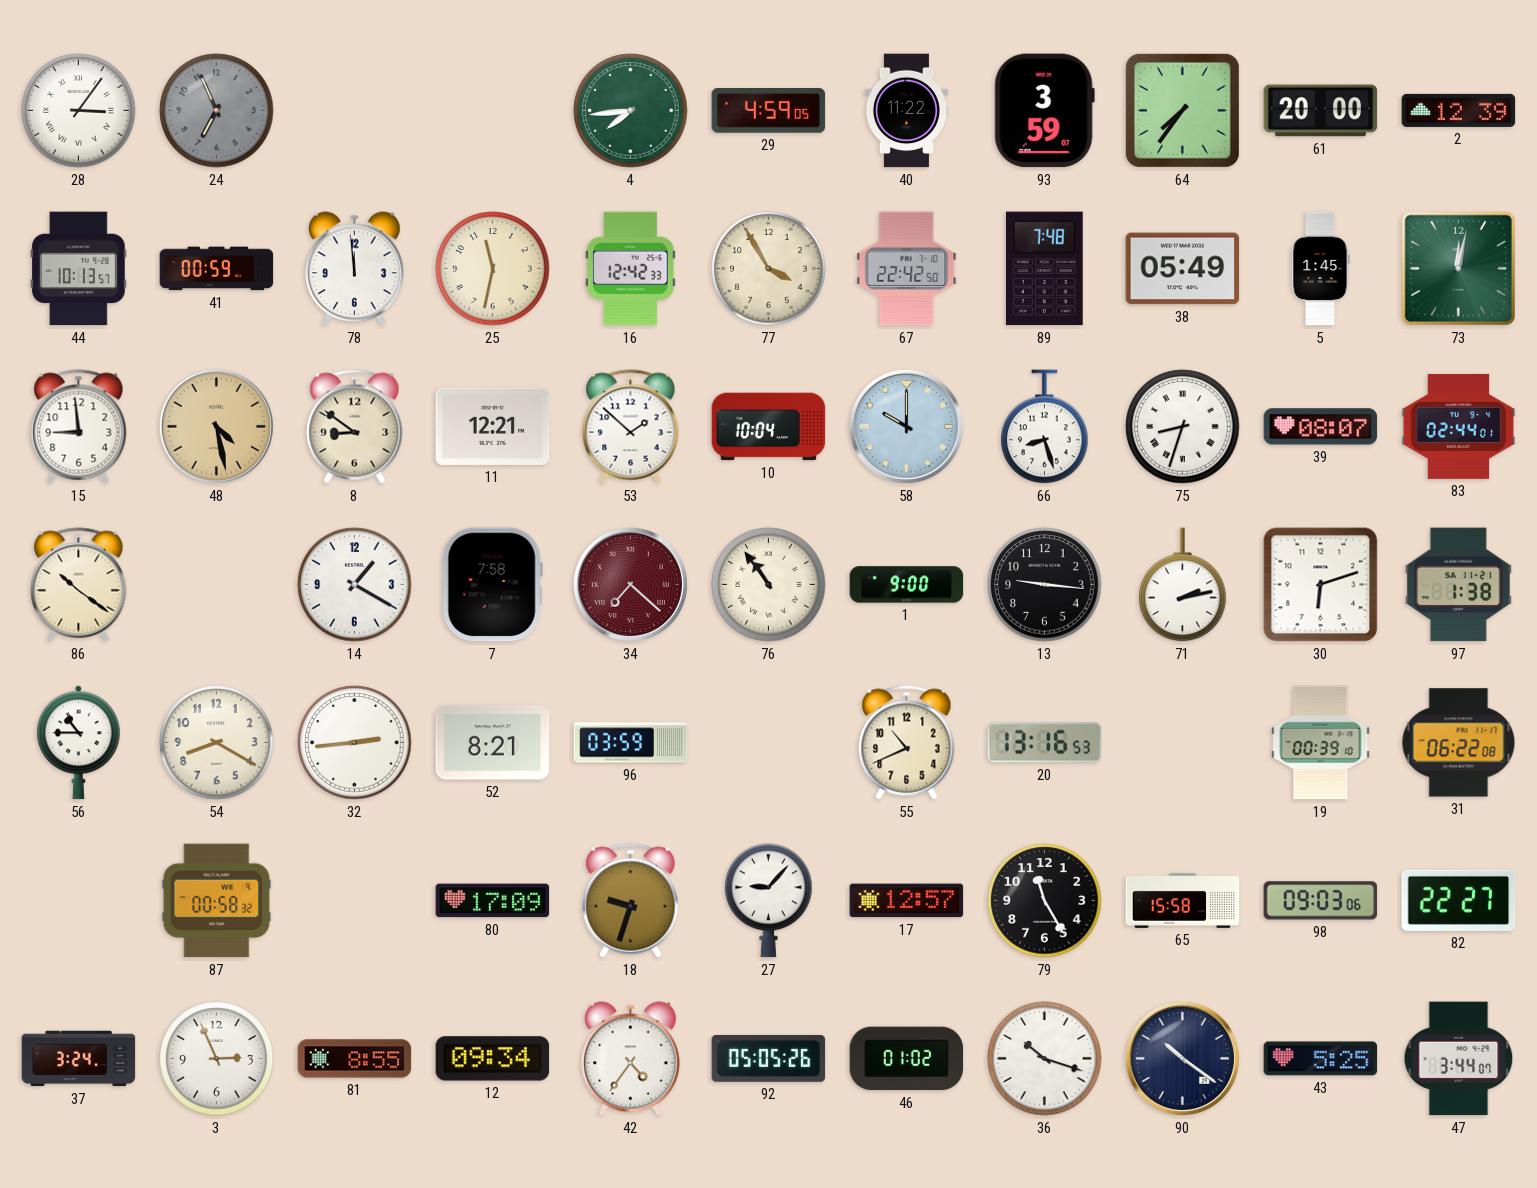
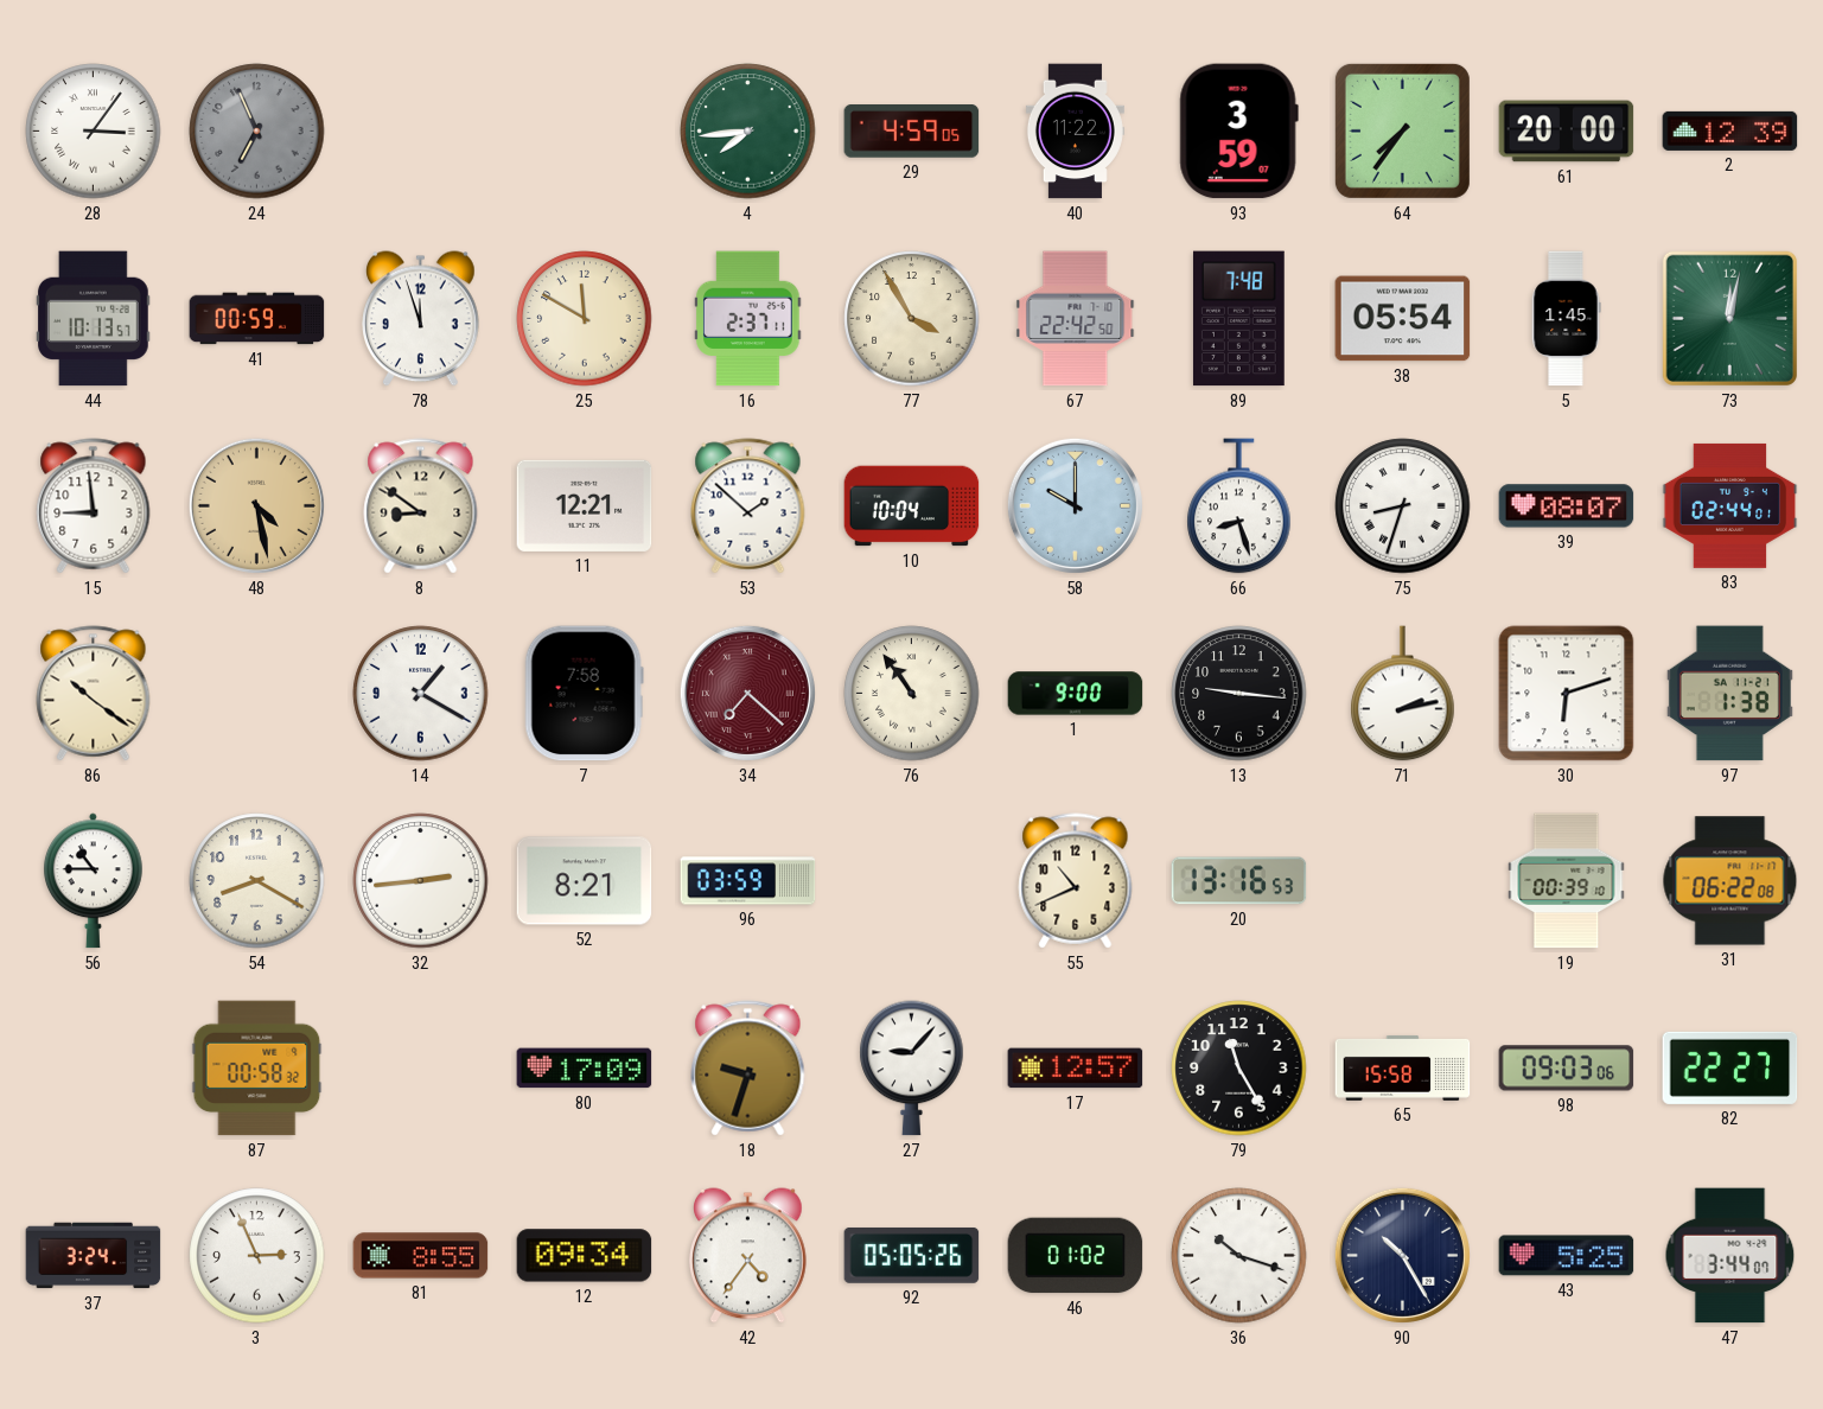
78: 11:59 -> 11:57
25: 11:32 -> 11:50
16: 12:42 -> 2:37
38: 05:49 -> 05:54
90: 10:21 -> 10:25
